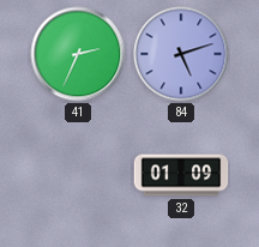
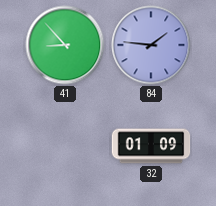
41: 2:34 -> 8:53
84: 5:12 -> 1:46
